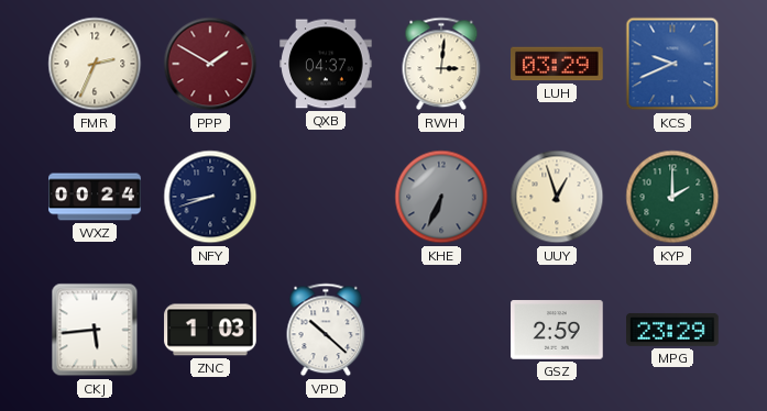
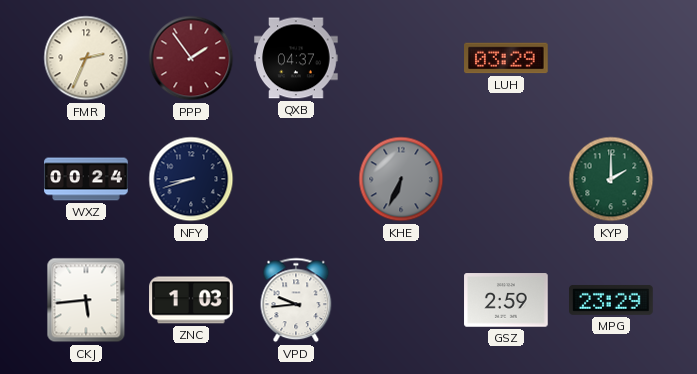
PPP: 1:50 -> 1:54
RWH: 3:01 -> none
KCS: 9:41 -> none
UUY: 12:57 -> none
VPD: 10:22 -> 9:44
